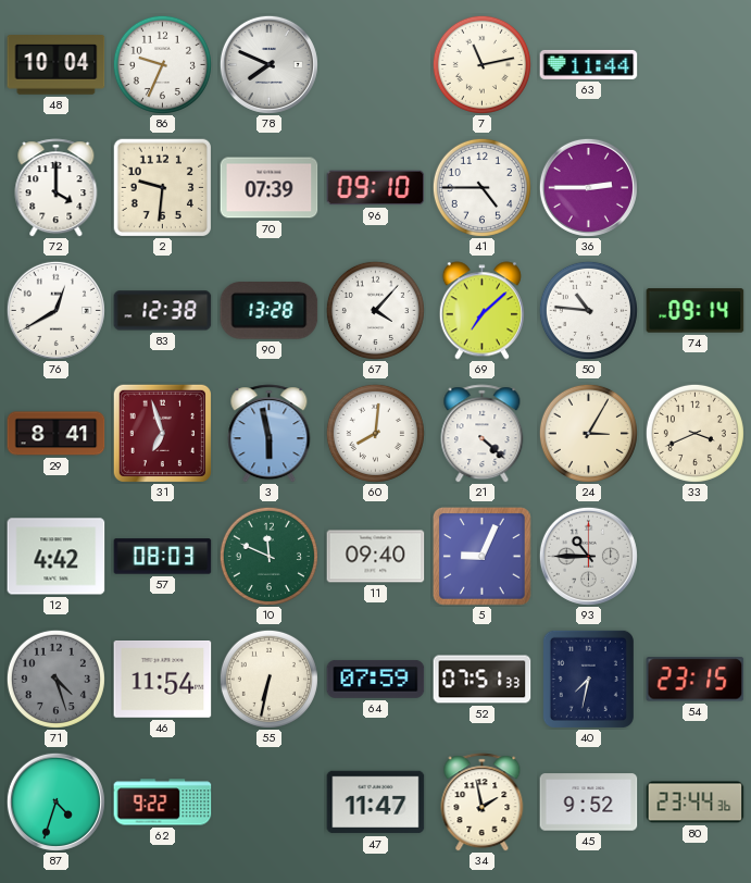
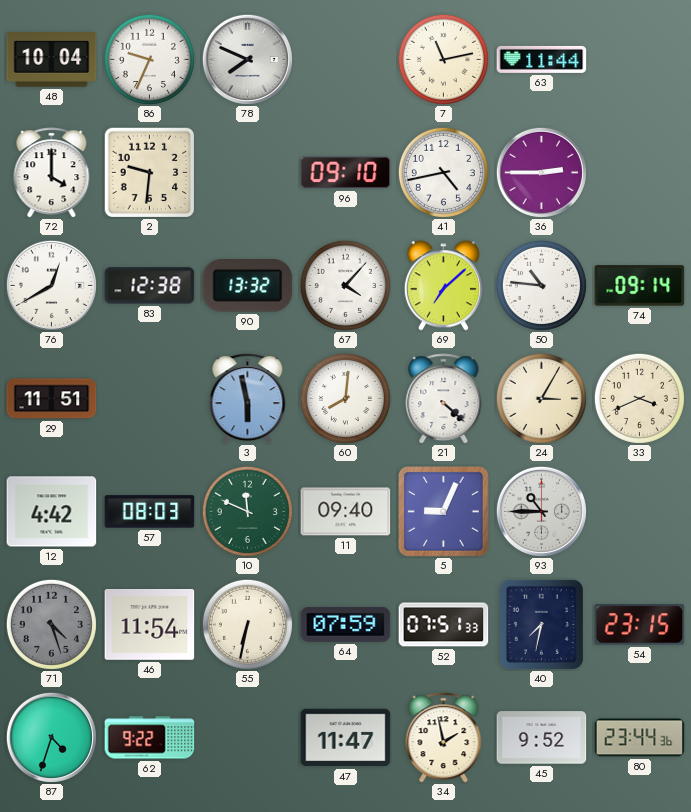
70: 07:39 -> none
41: 4:45 -> 4:43
90: 13:28 -> 13:32
29: 8:41 -> 11:51
31: 6:57 -> none
